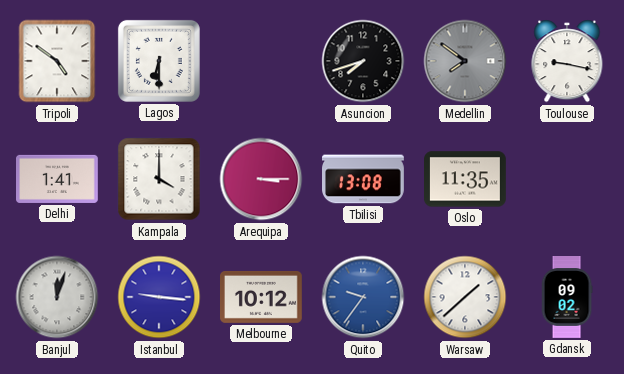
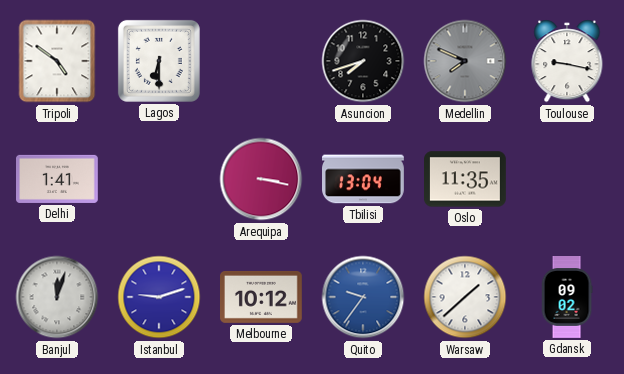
Medellin: 7:51 -> 7:49
Kampala: 4:00 -> none
Arequipa: 3:15 -> 3:17
Tbilisi: 13:08 -> 13:04
Istanbul: 9:16 -> 9:12
